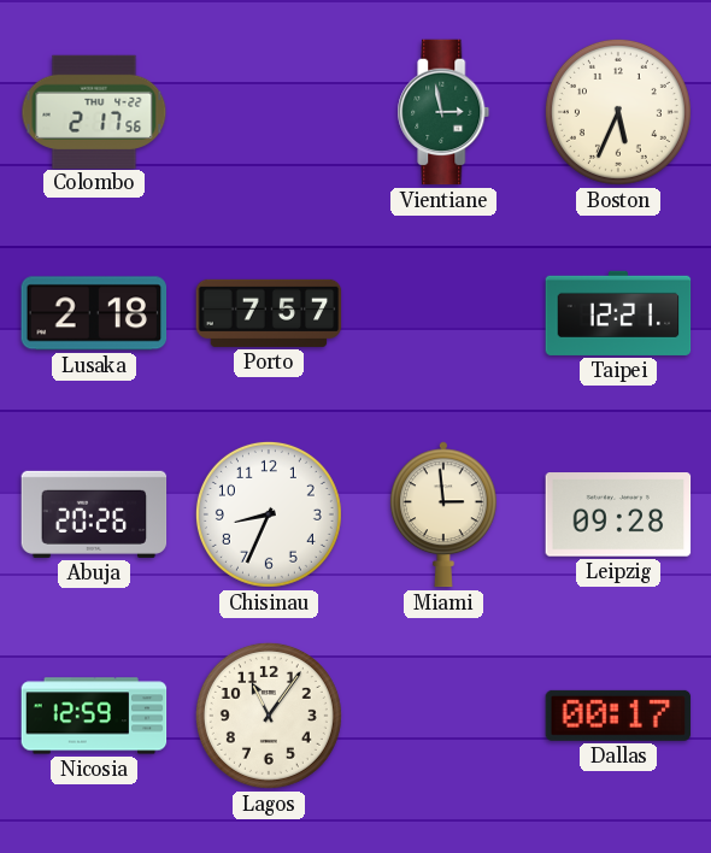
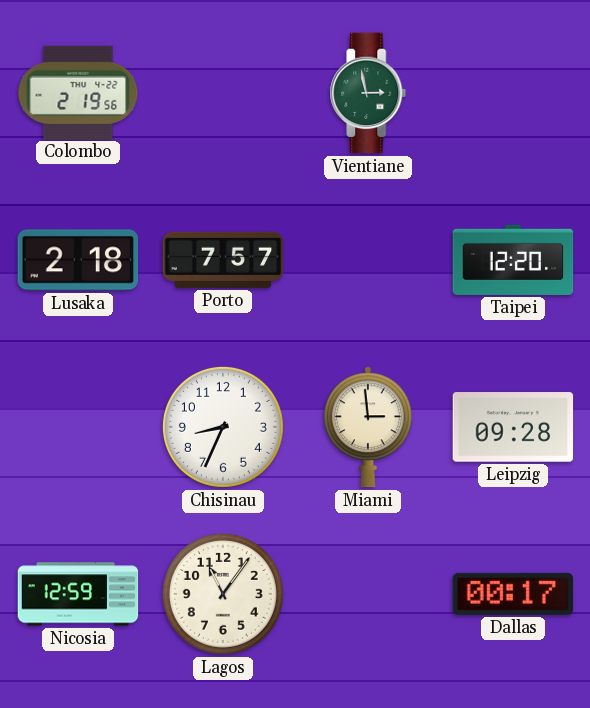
Colombo: 2:17 -> 2:19
Boston: 5:34 -> none
Taipei: 12:21 -> 12:20
Abuja: 20:26 -> none
